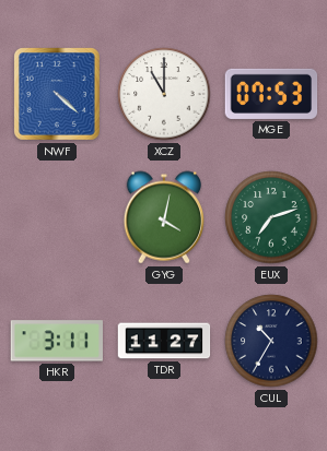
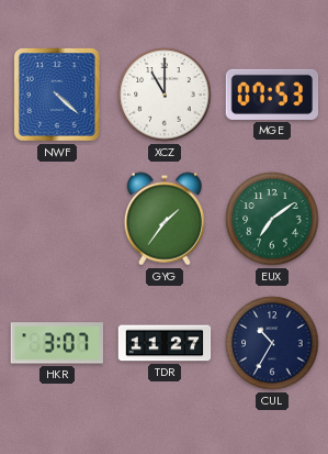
GYG: 4:02 -> 1:36
EUX: 7:12 -> 7:09
HKR: 3:11 -> 3:07
